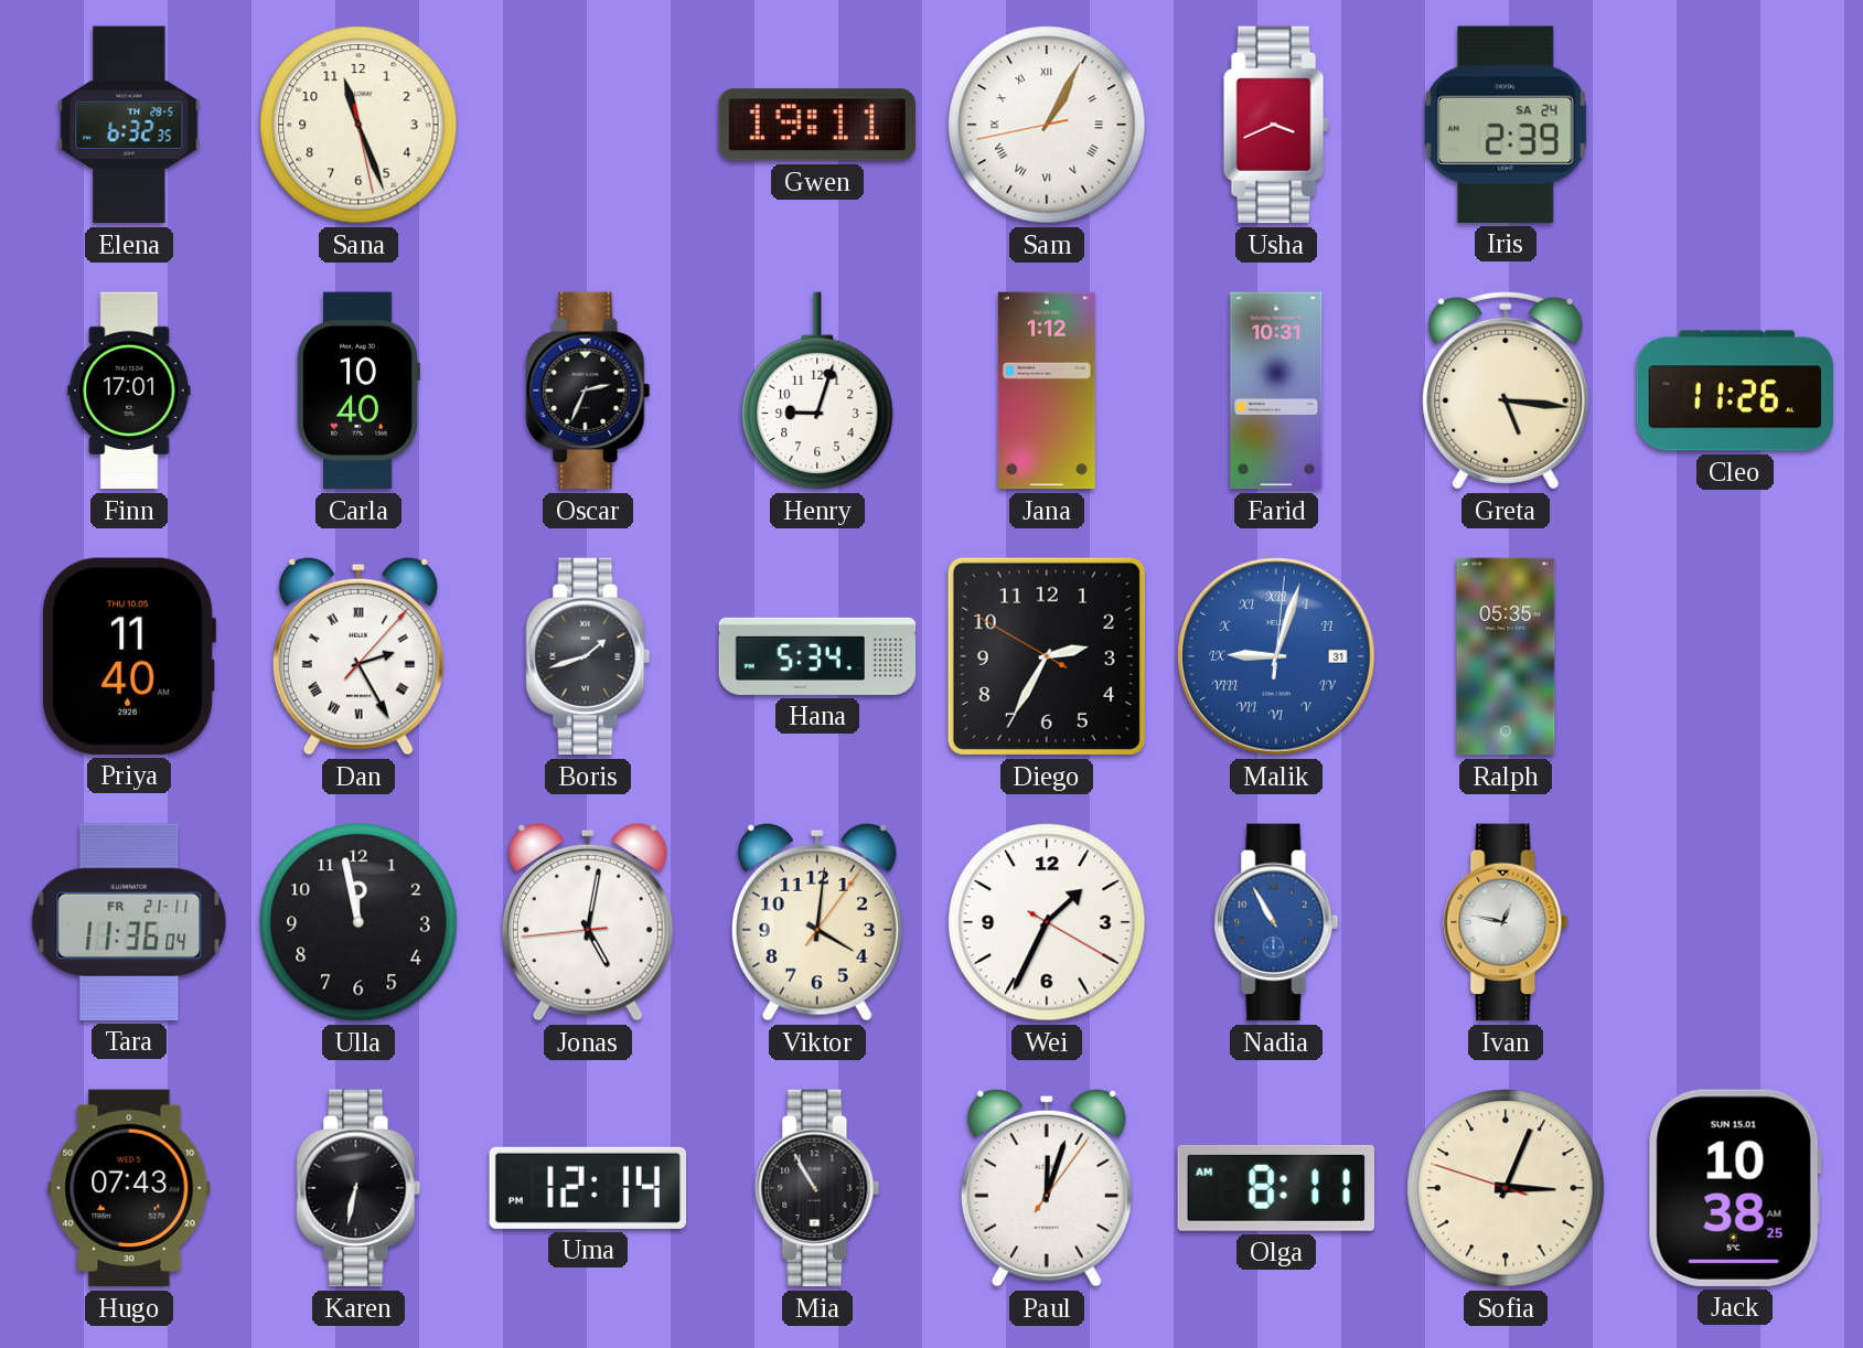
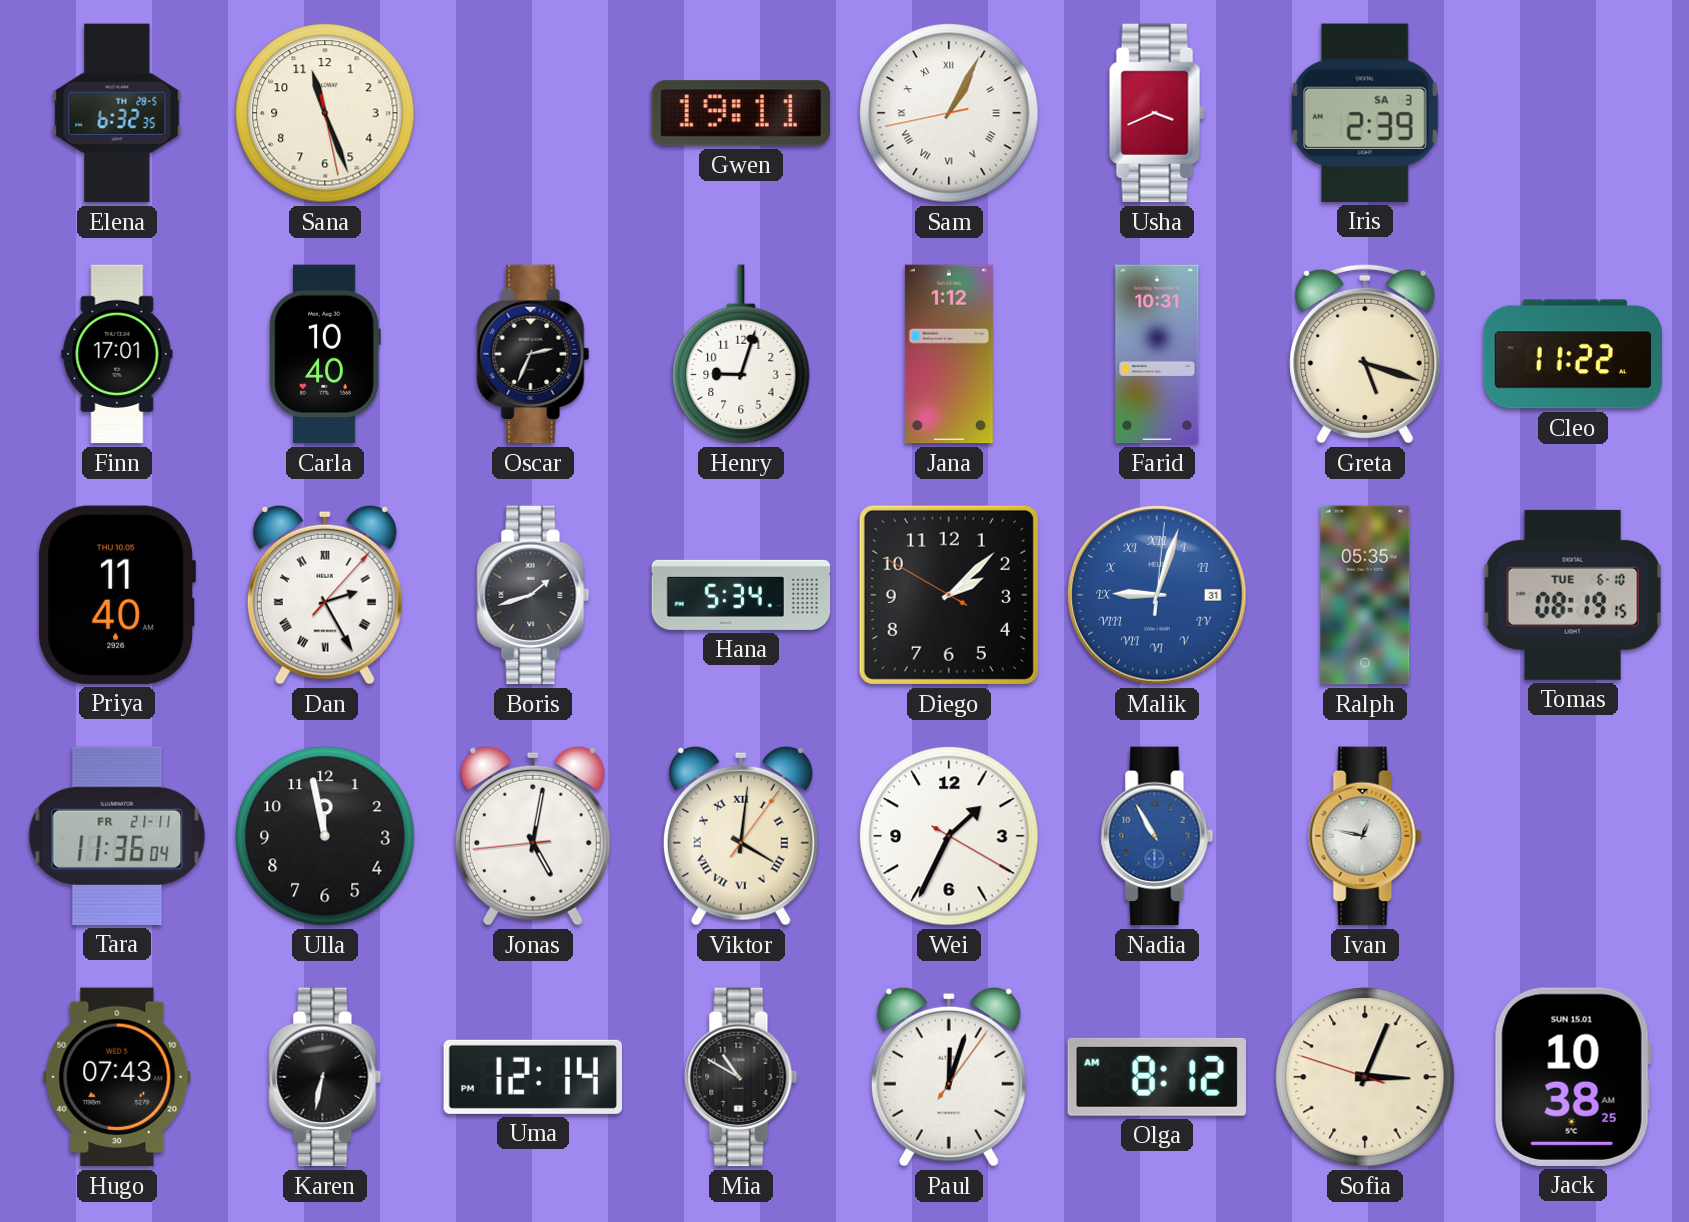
Iris date: SA 24 -> SA 3
Greta: 5:16 -> 5:18
Cleo: 11:26 -> 11:22
Diego: 2:34 -> 2:07
Tomas: none -> 08:19
Viktor numerals: Arabic -> Roman
Mia: 10:55 -> 10:50
Olga: 8:11 -> 8:12
